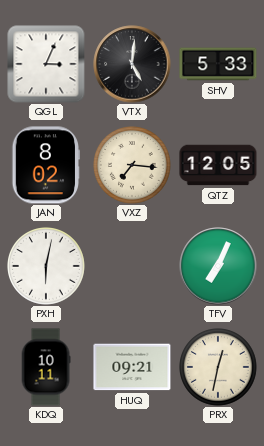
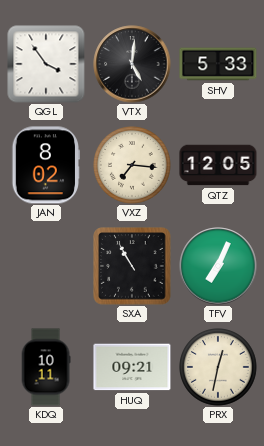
QGL: 3:04 -> 3:54
PXH: 6:02 -> none
SXA: none -> 10:55
